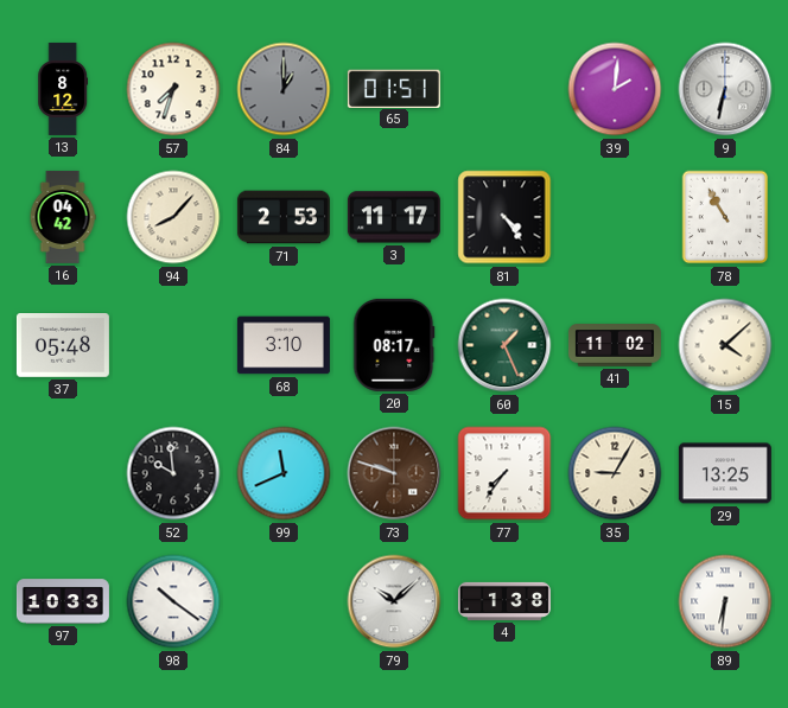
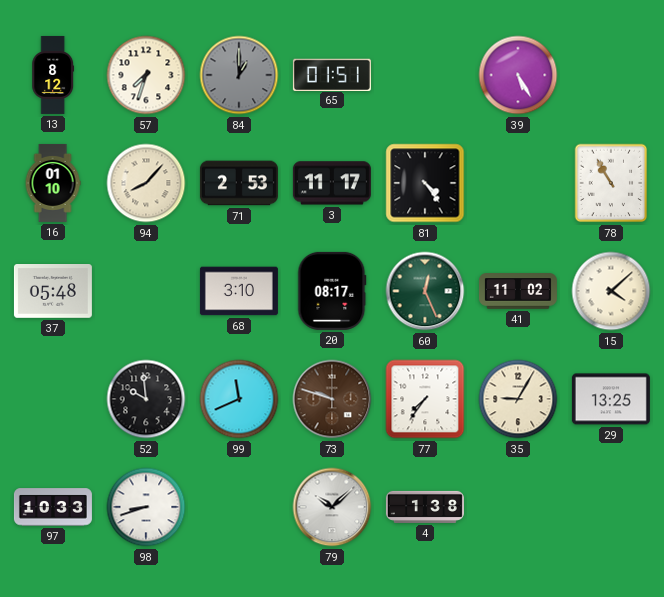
39: 2:01 -> 5:25
9: 6:32 -> none
16: 04:42 -> 01:10
60: 1:26 -> 12:26
98: 10:21 -> 8:42
89: 6:31 -> none
